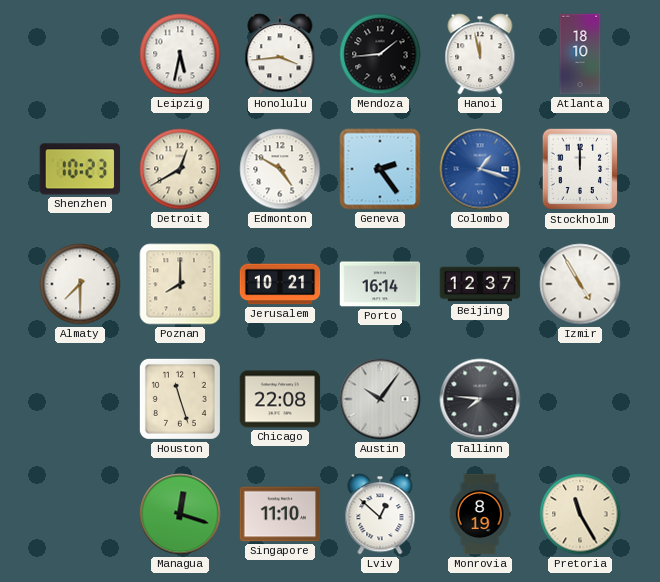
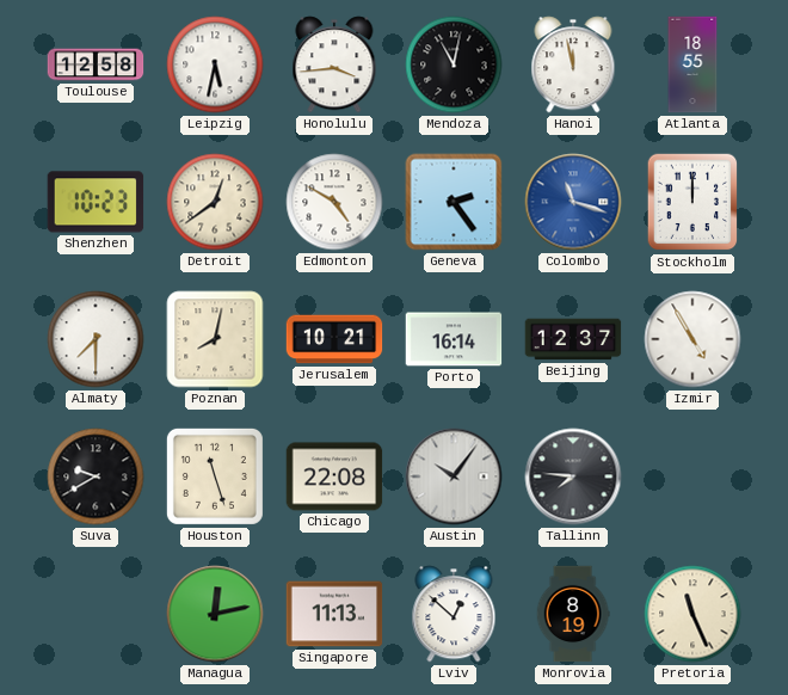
Toulouse: none -> 12:58
Mendoza: 1:44 -> 11:02
Atlanta: 18:10 -> 18:55
Detroit: 12:40 -> 12:39
Colombo: 1:18 -> 11:18
Poznan: 8:00 -> 8:02
Suva: none -> 9:40
Managua: 12:18 -> 12:13
Singapore: 11:10 -> 11:13
Pretoria: 11:25 -> 11:26
